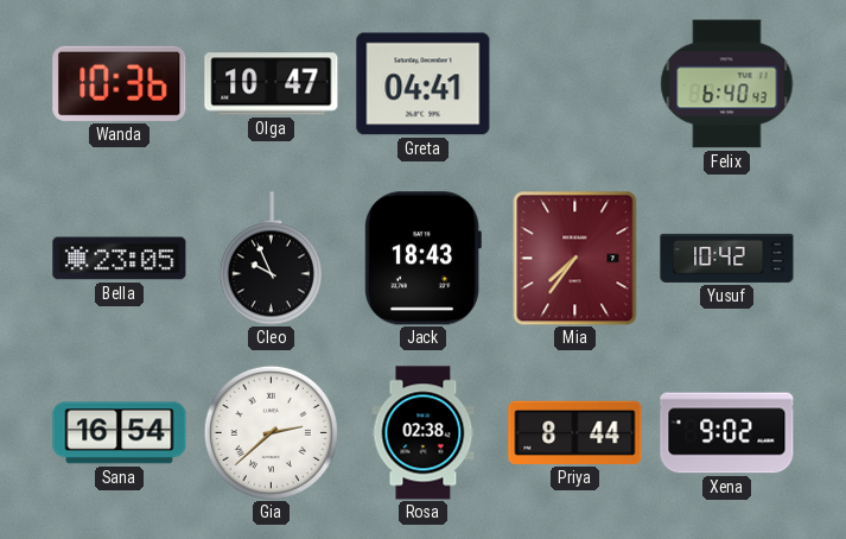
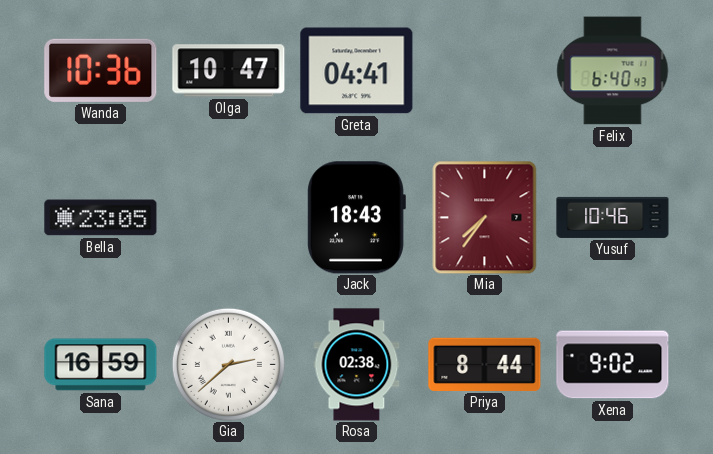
Cleo: 9:56 -> none
Yusuf: 10:42 -> 10:46
Sana: 16:54 -> 16:59
